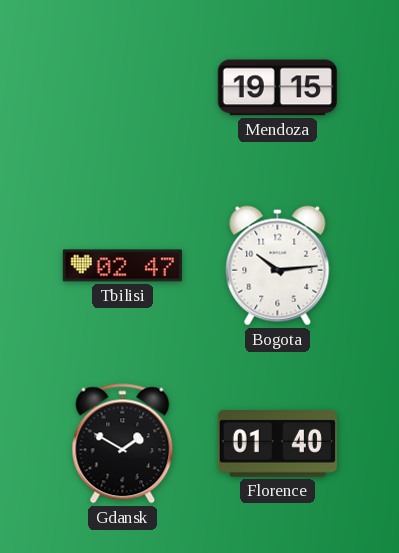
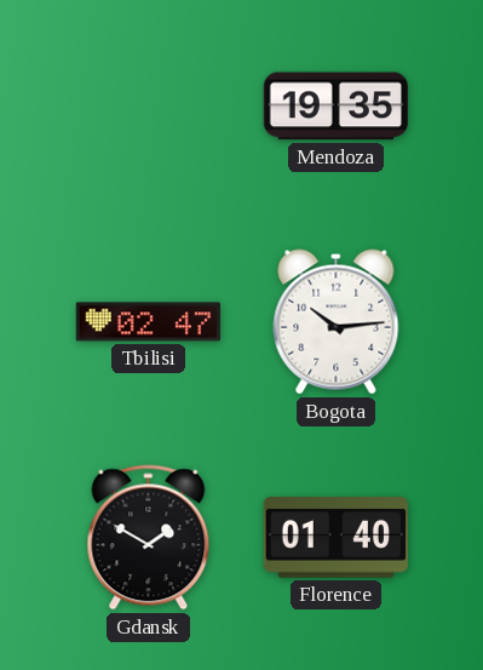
Mendoza: 19:15 -> 19:35
